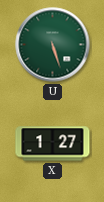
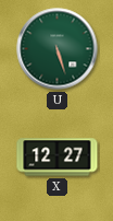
X: 1:27 -> 12:27
